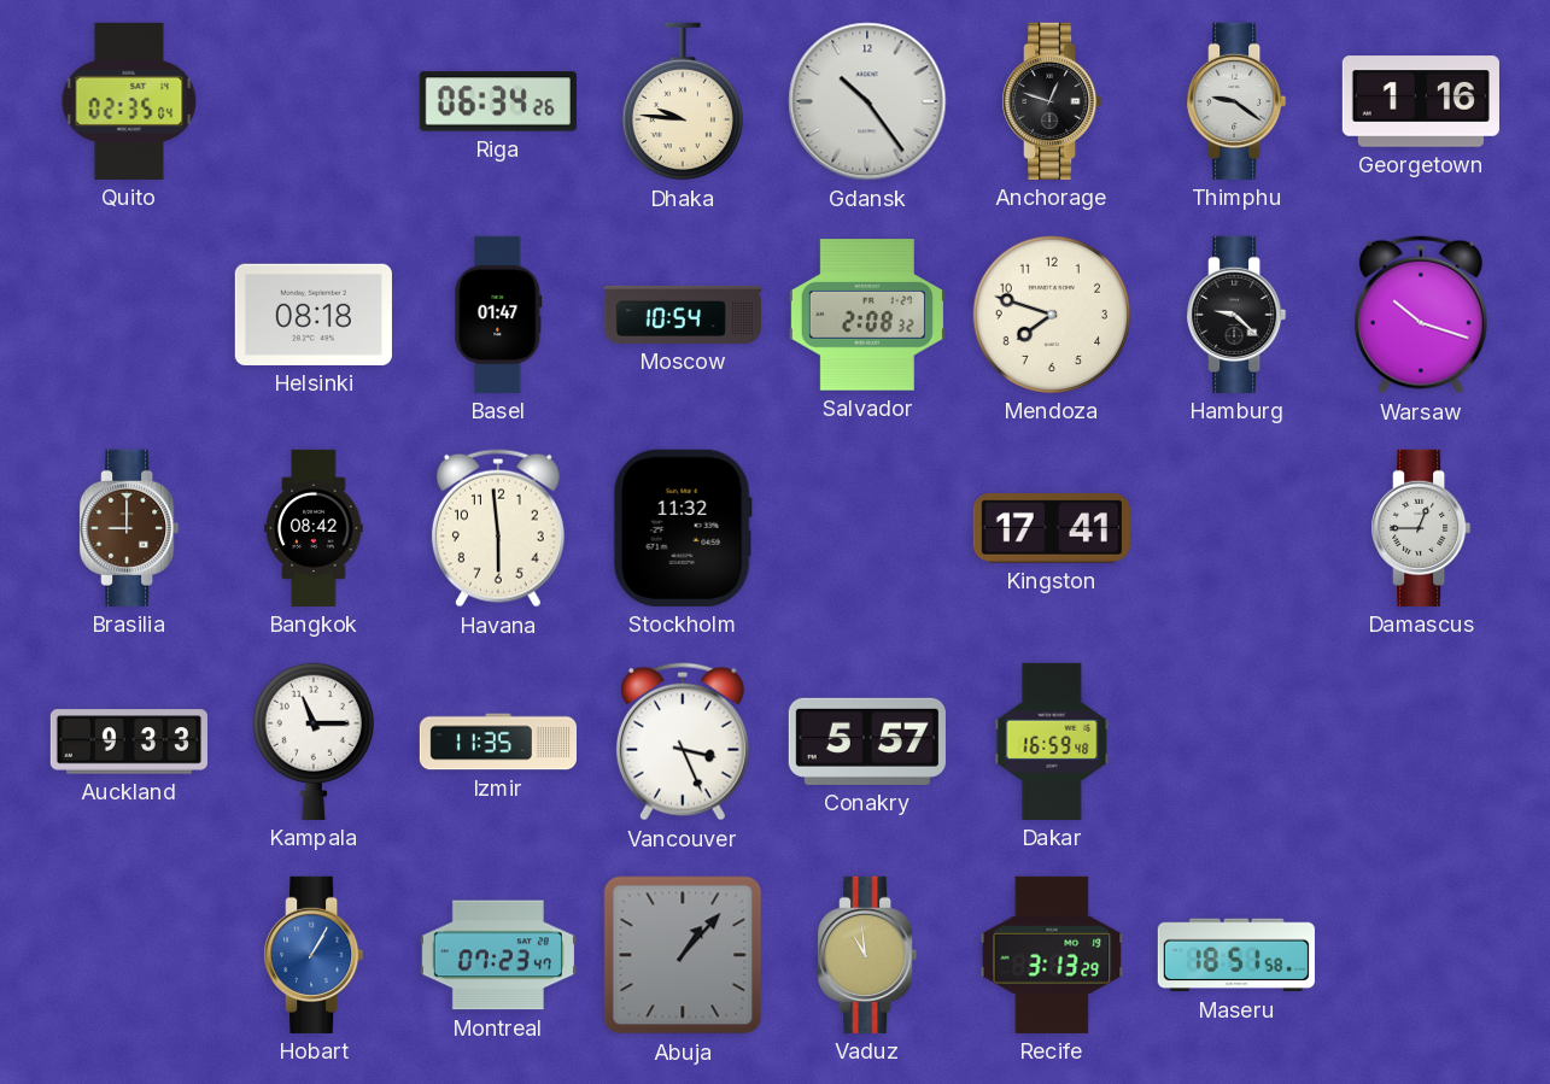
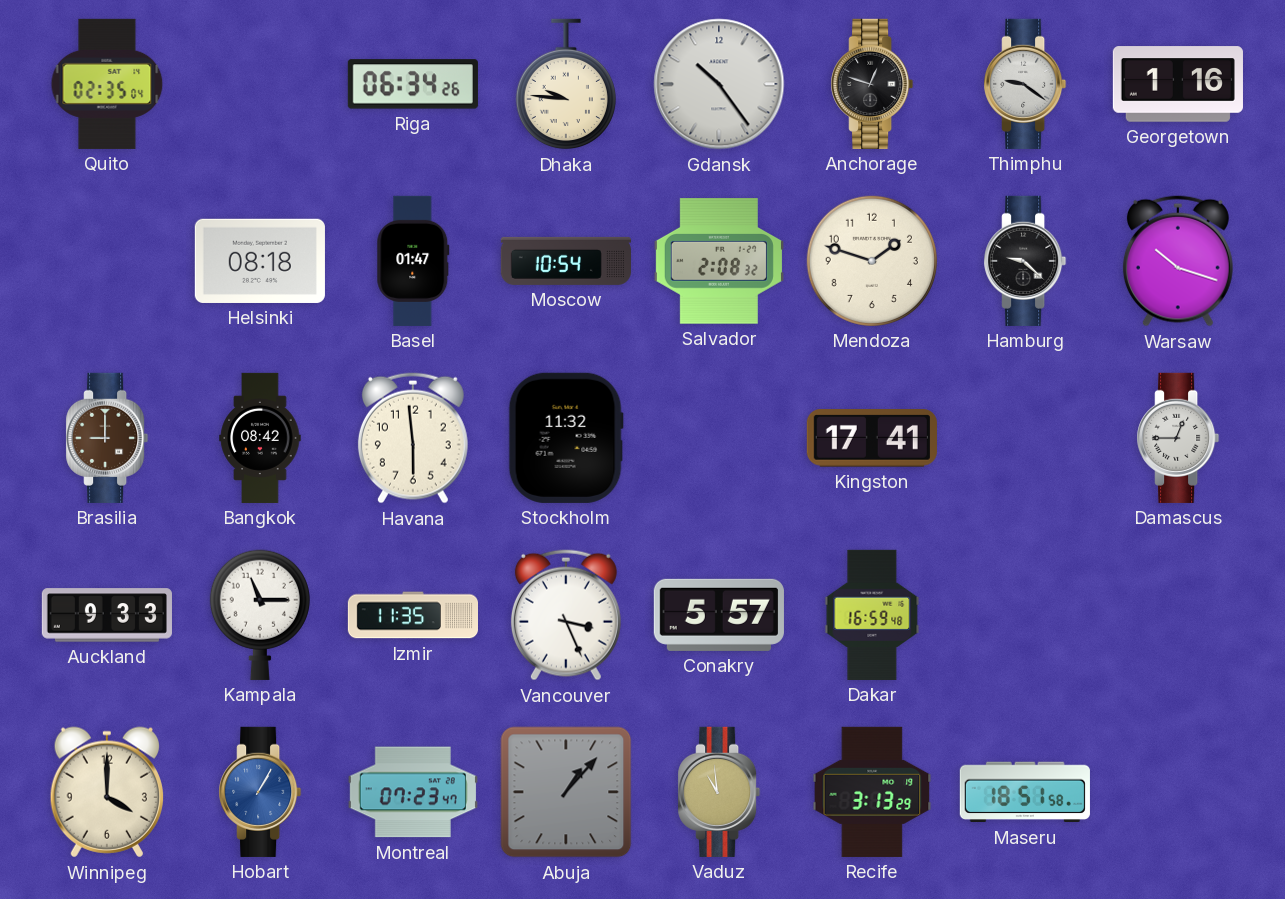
Mendoza: 7:48 -> 1:48
Winnipeg: none -> 4:00
